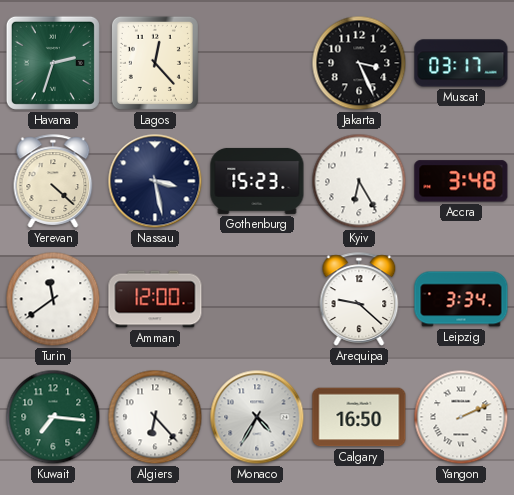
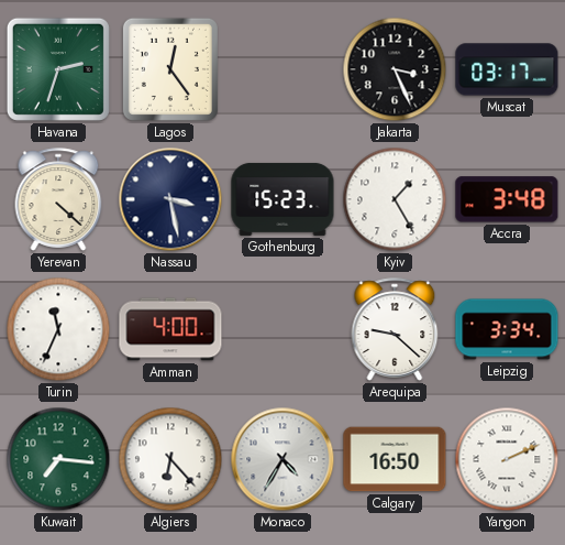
Lagos: 12:23 -> 12:24
Kyiv: 6:25 -> 1:25
Turin: 11:39 -> 11:34
Amman: 12:00 -> 4:00
